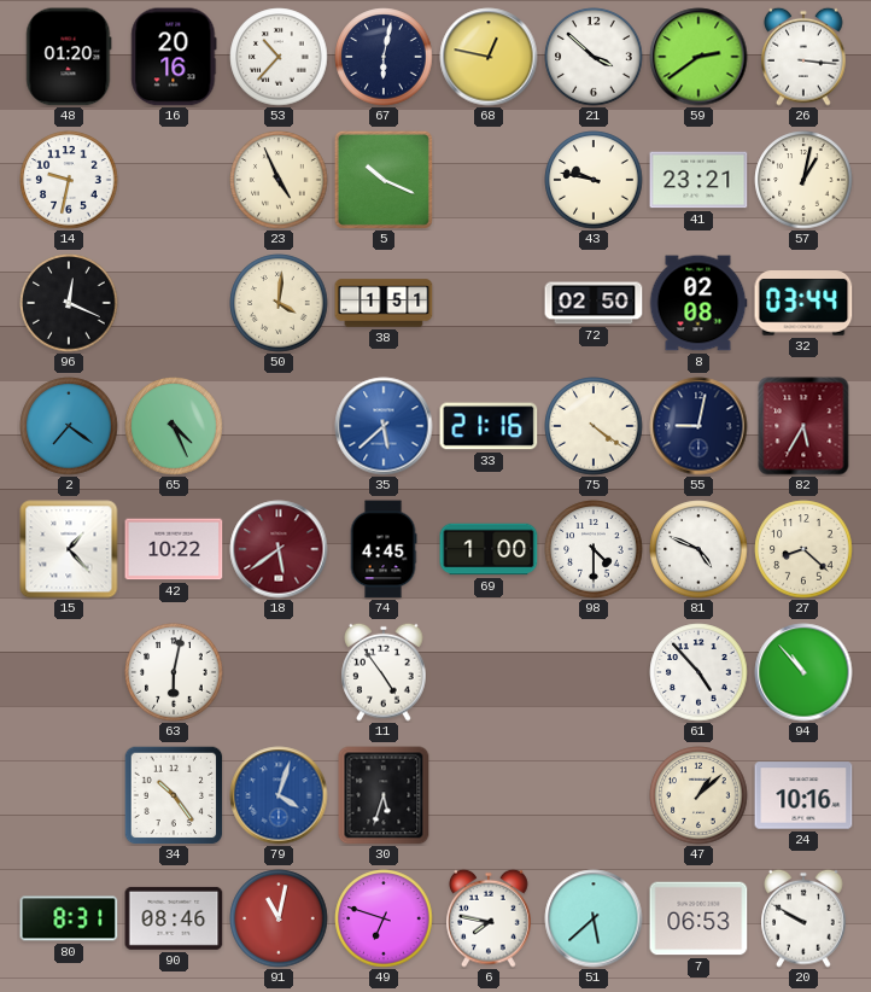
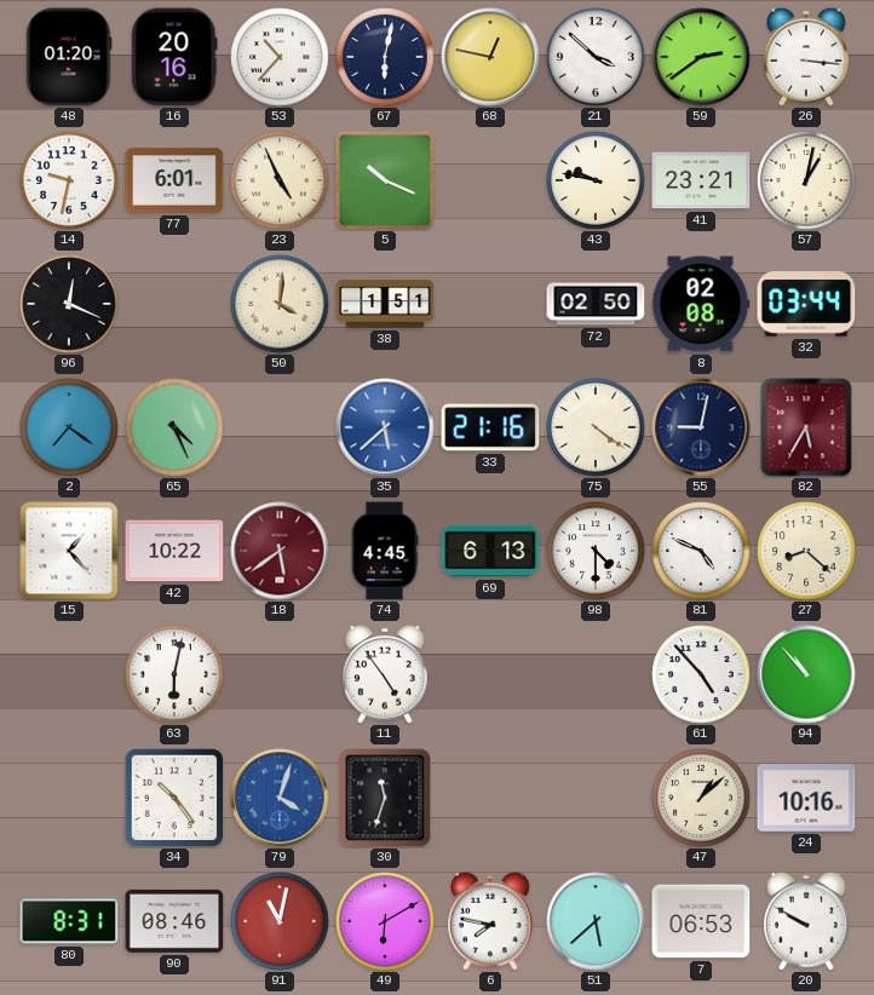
77: none -> 6:01
69: 1:00 -> 6:13
30: 5:33 -> 11:33
49: 6:48 -> 6:10
